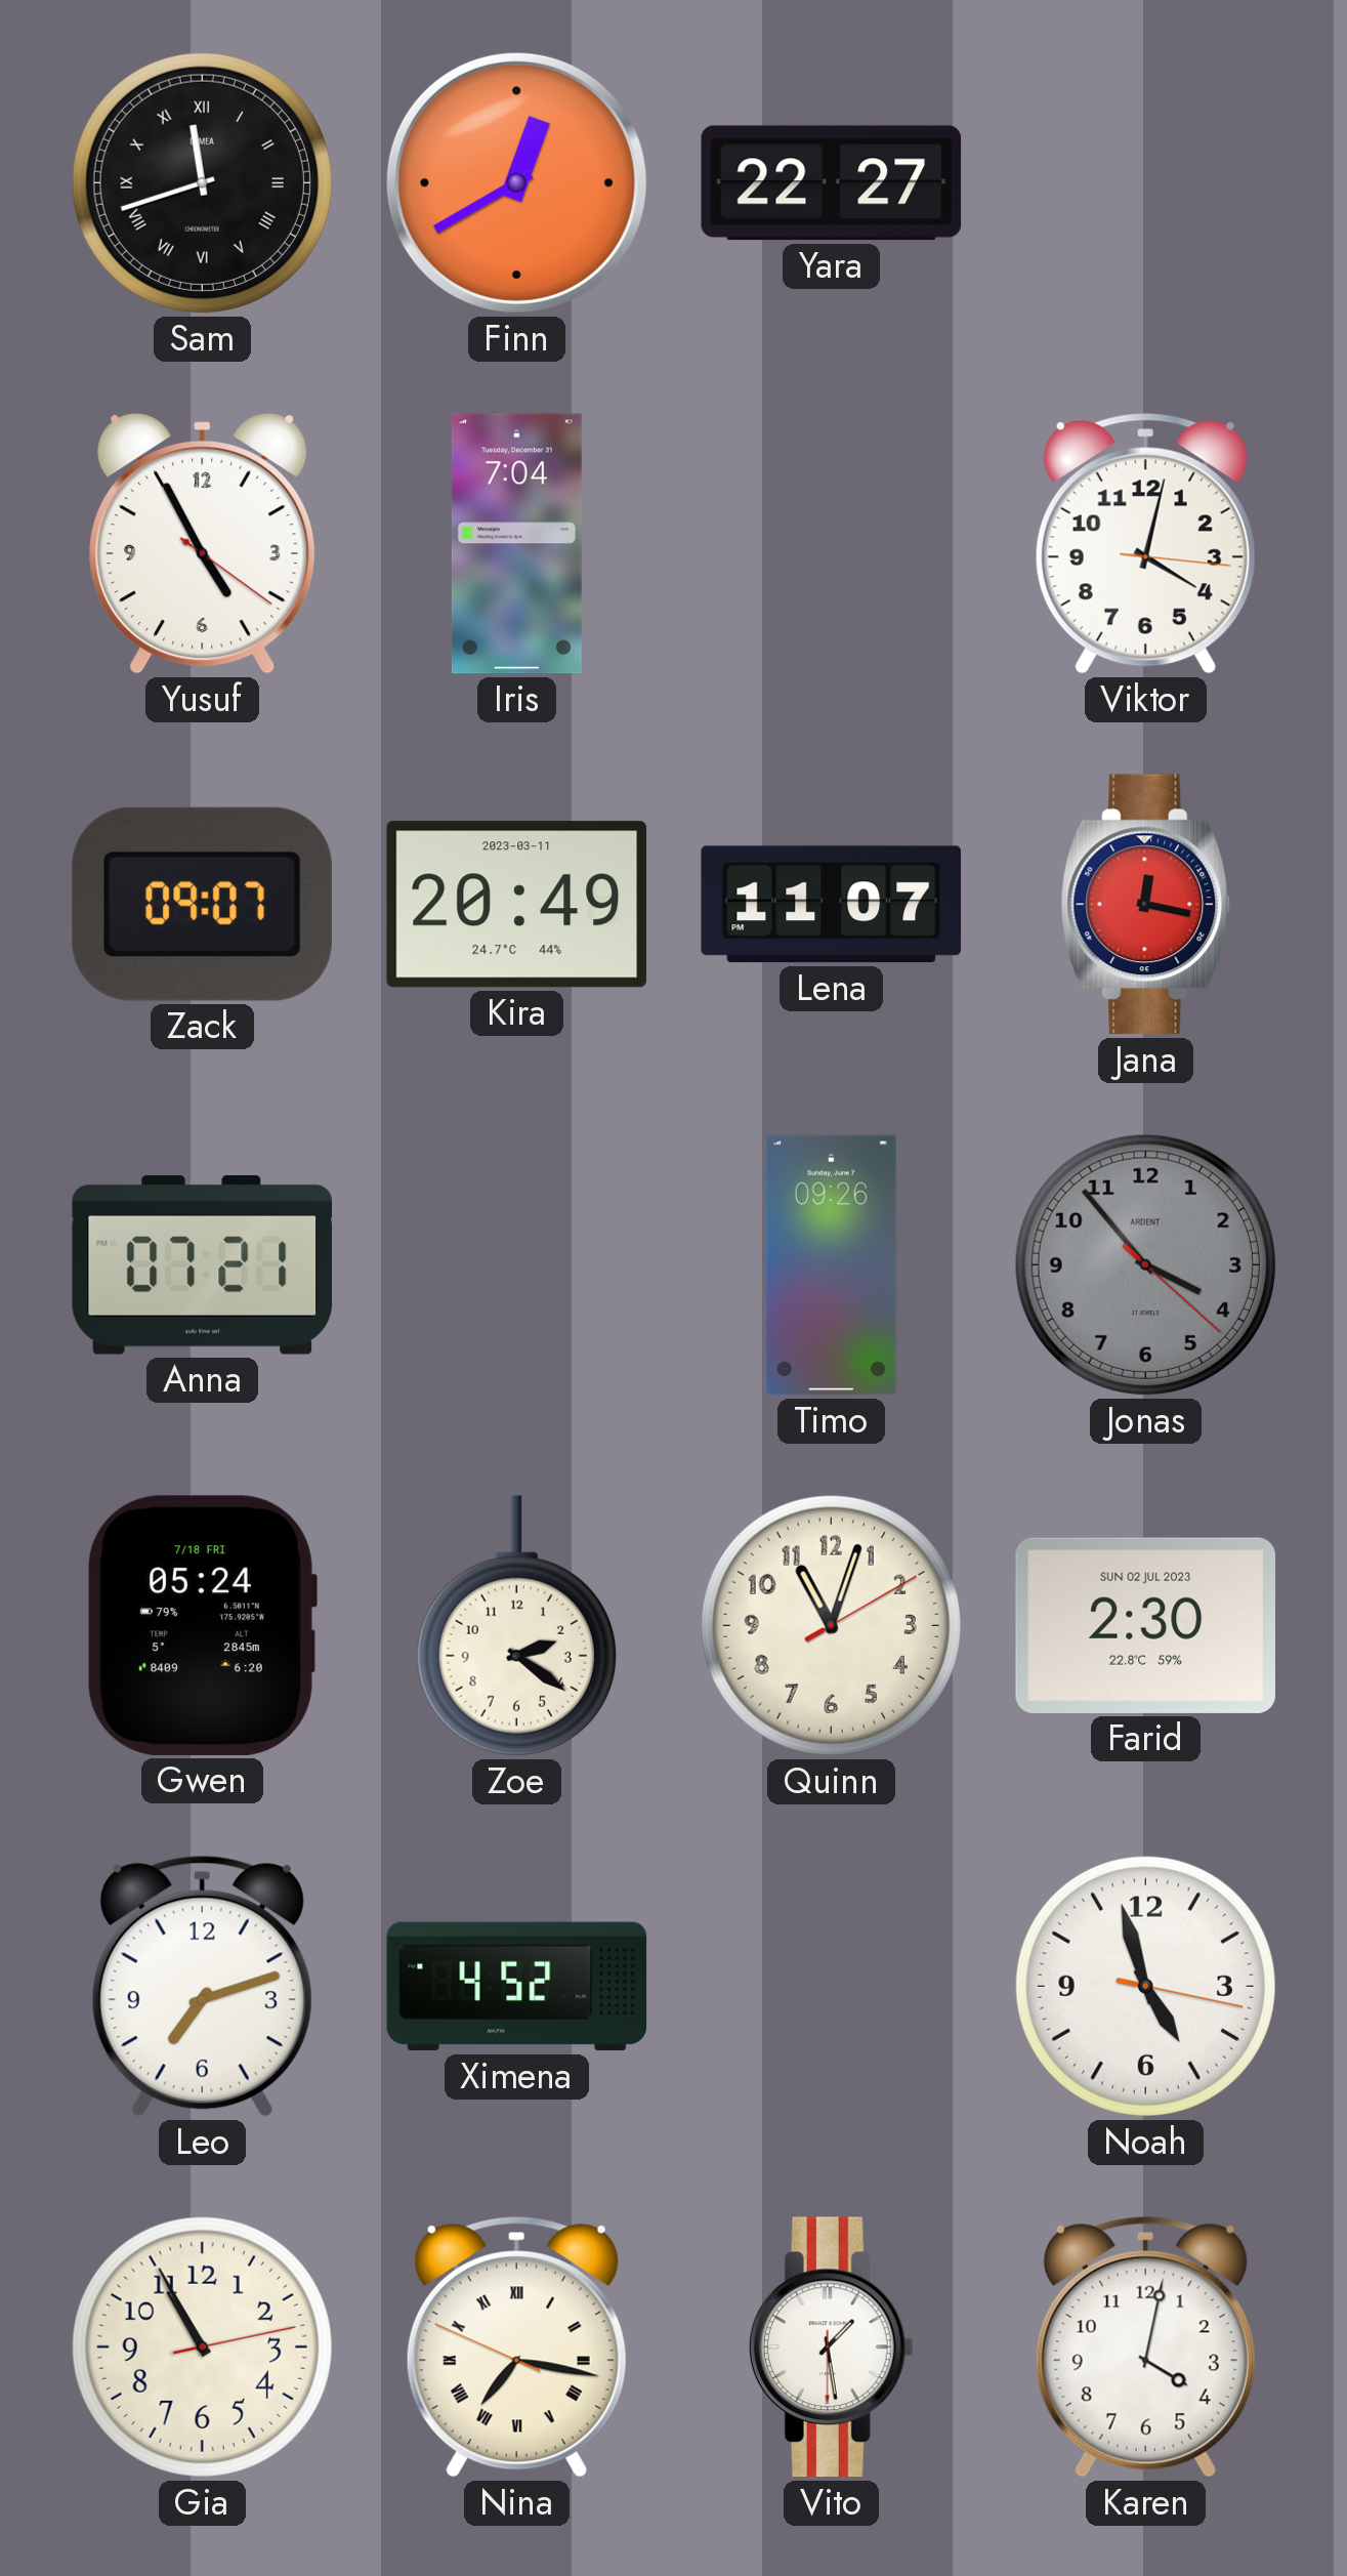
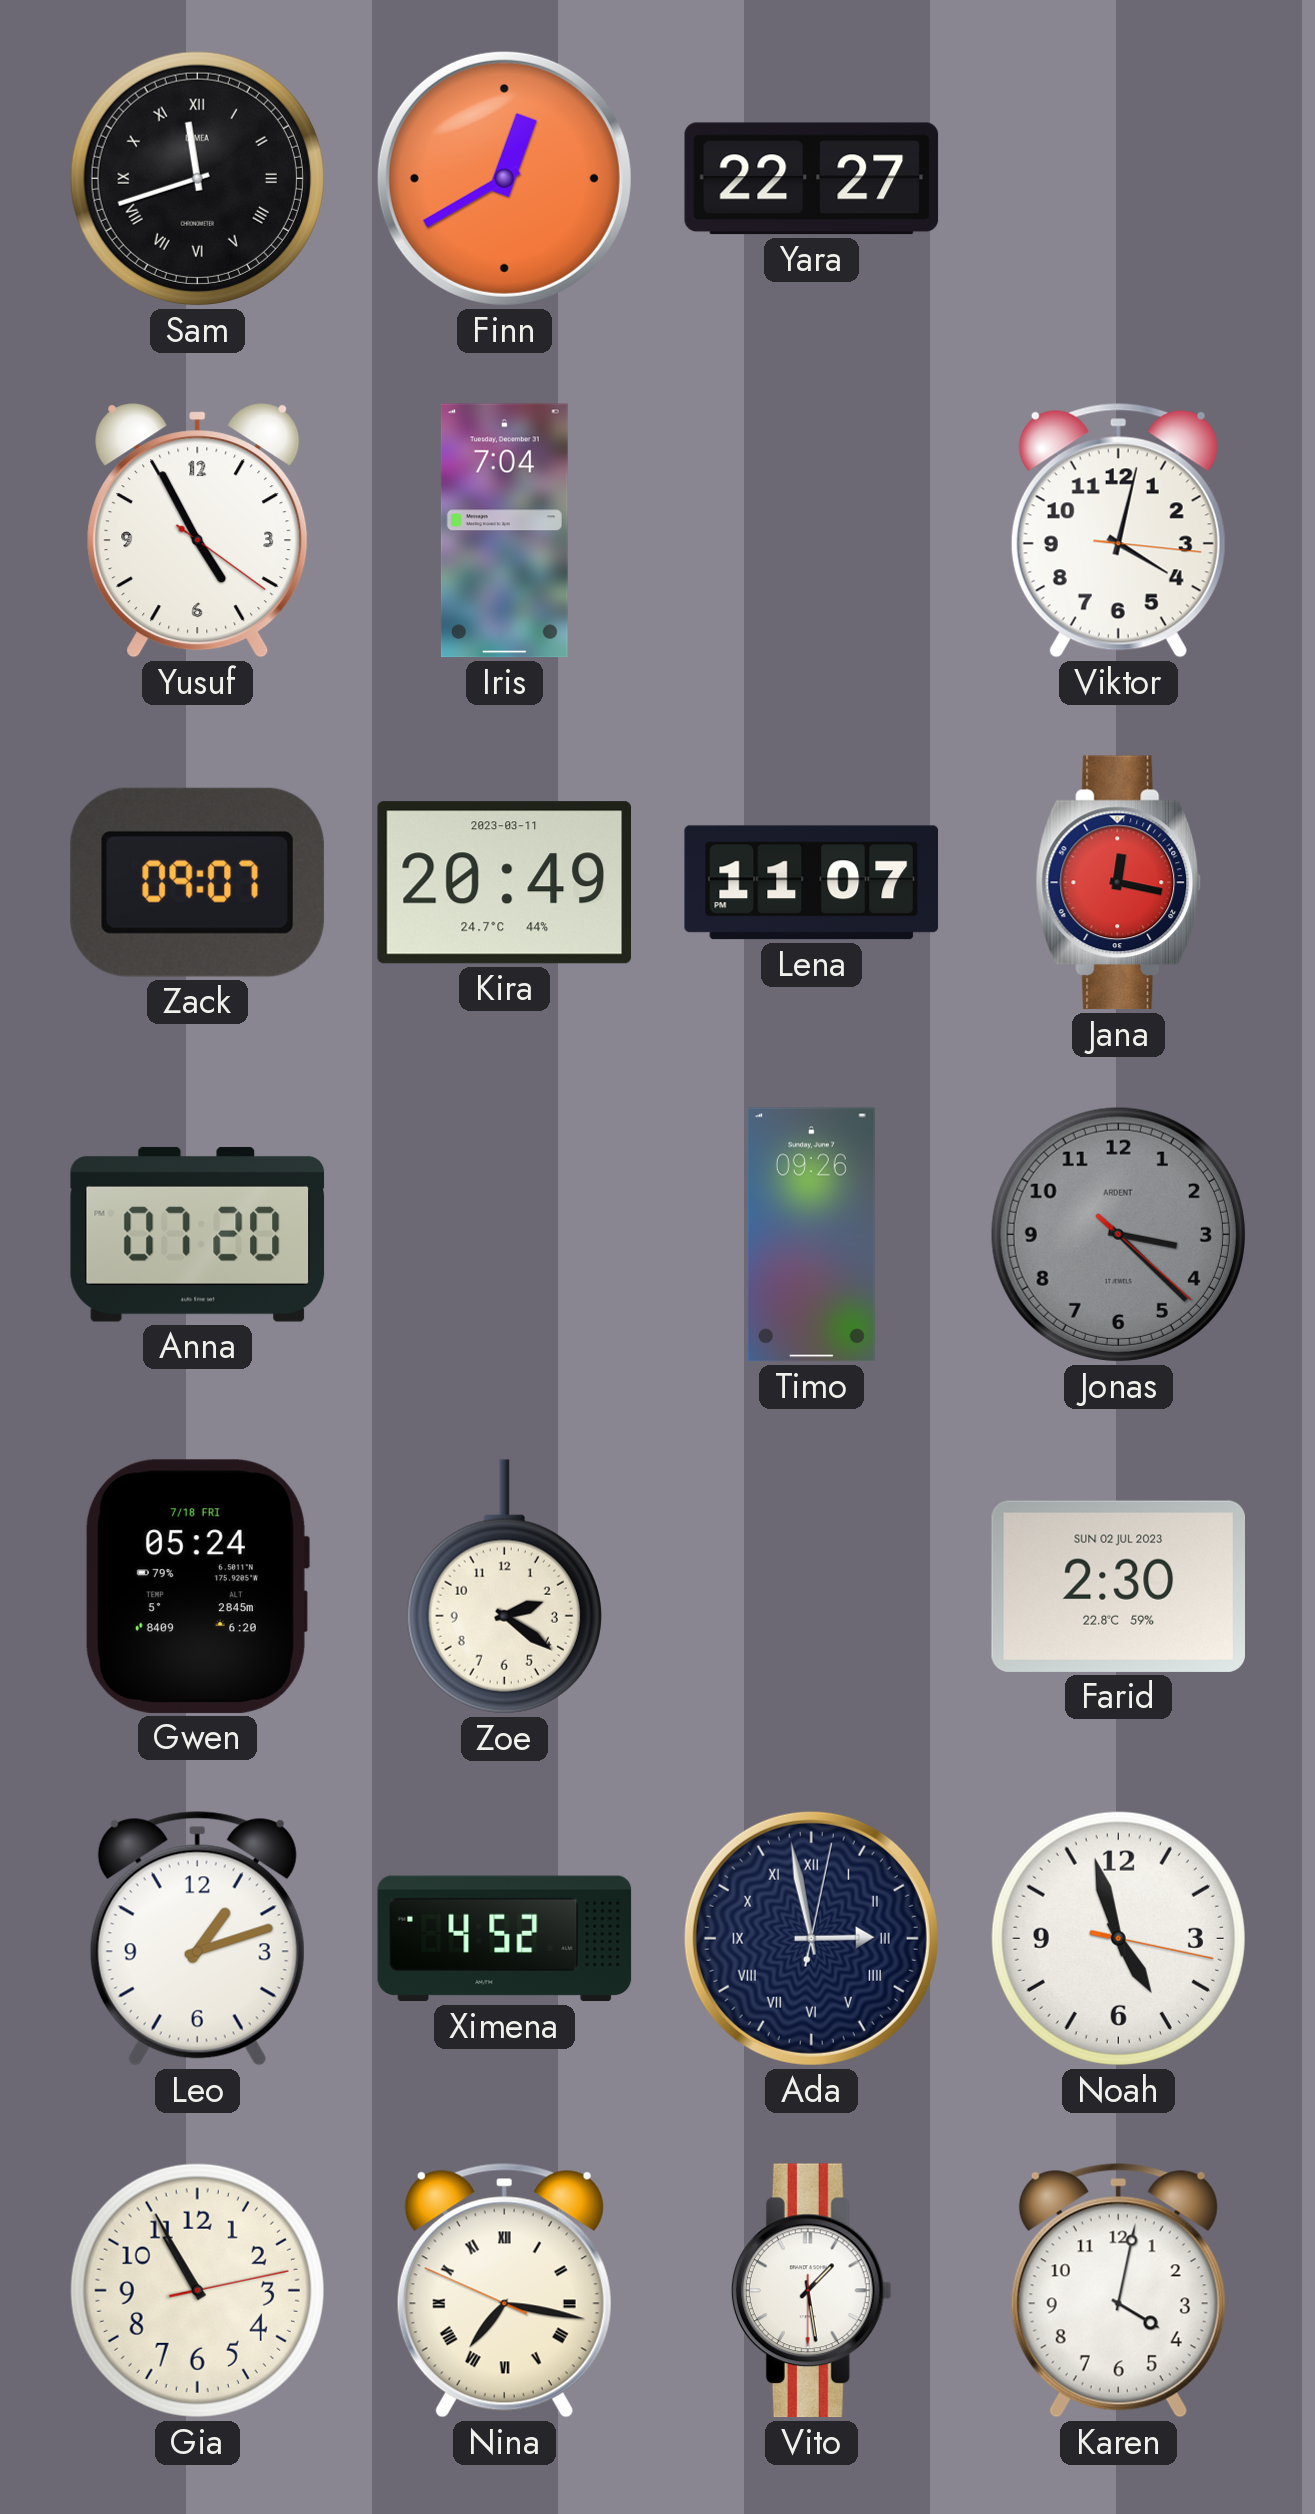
Anna: 07:21 -> 07:20
Jonas: 3:53 -> 3:22
Quinn: 11:03 -> none
Leo: 7:12 -> 1:12
Ada: none -> 2:58
